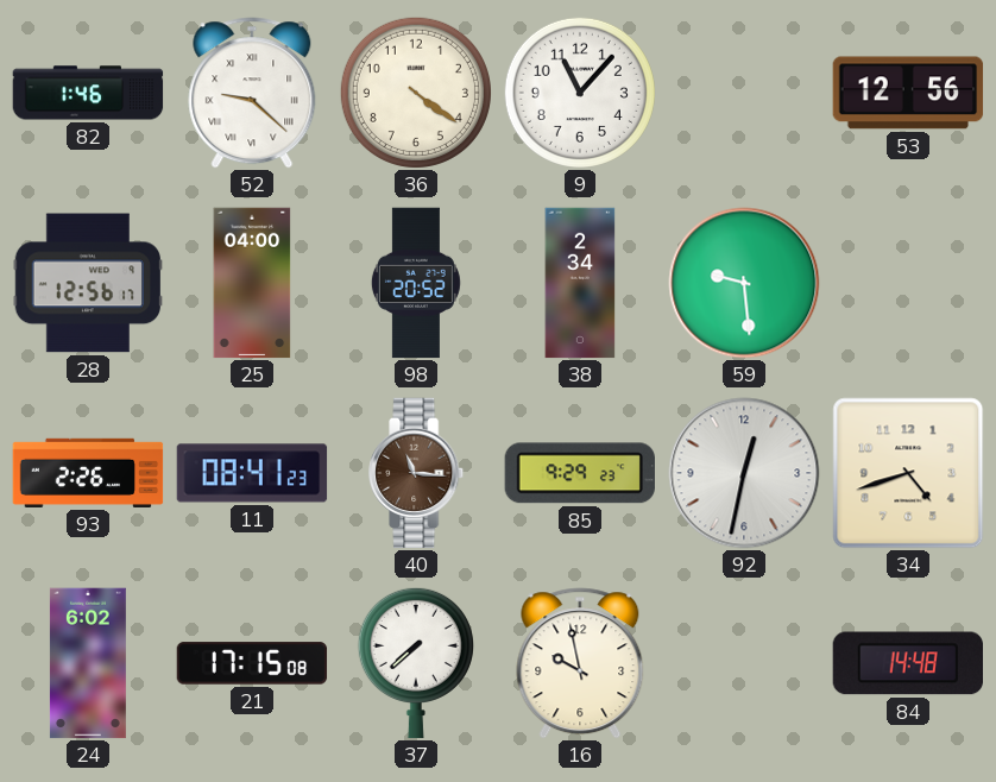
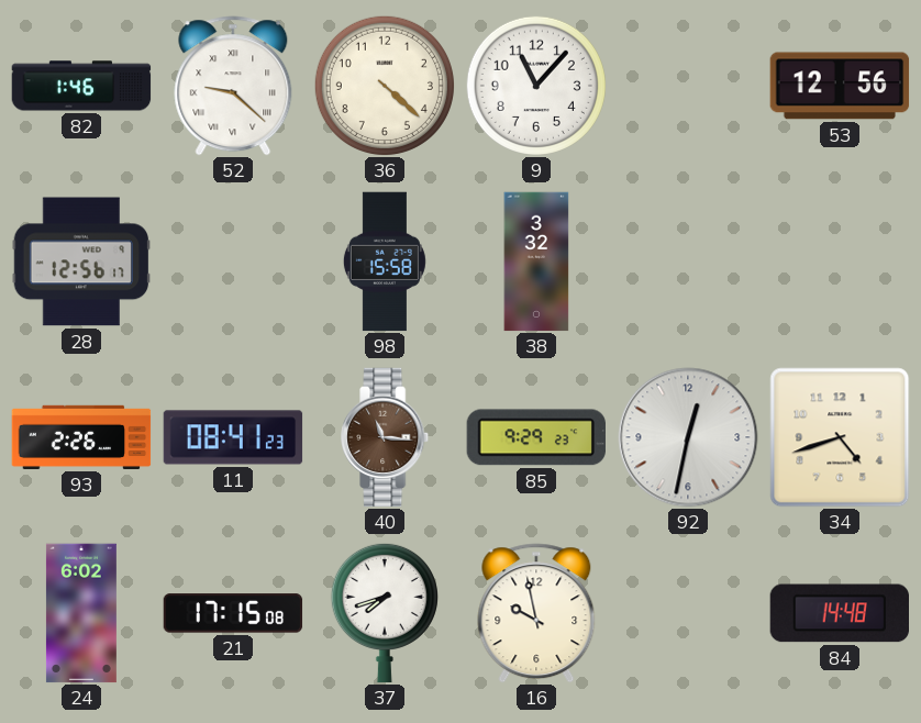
36: 4:21 -> 4:22
25: 04:00 -> none
98: 20:52 -> 15:58
38: 2:34 -> 3:32
59: 9:29 -> none
37: 7:38 -> 7:42
